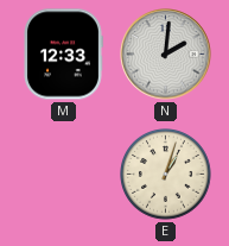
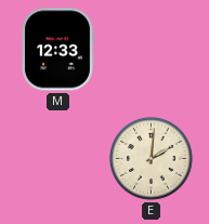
N: 2:01 -> none
E: 1:03 -> 2:01
